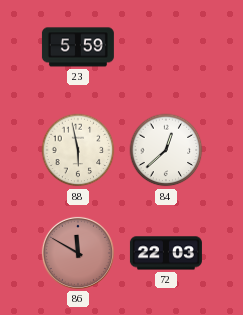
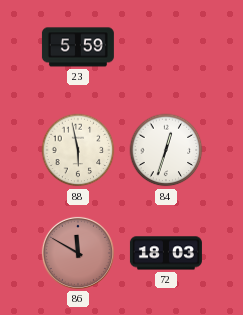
84: 12:38 -> 12:33
72: 22:03 -> 18:03
